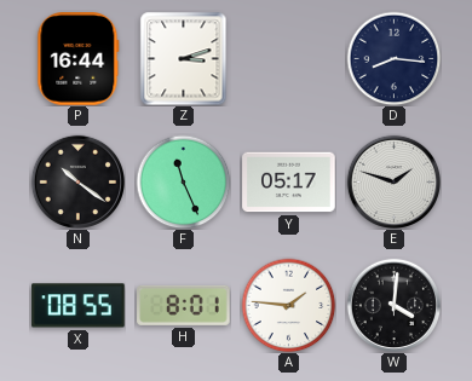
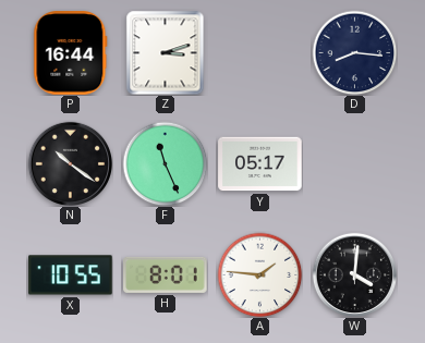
E: 1:48 -> none
X: 08:55 -> 10:55
